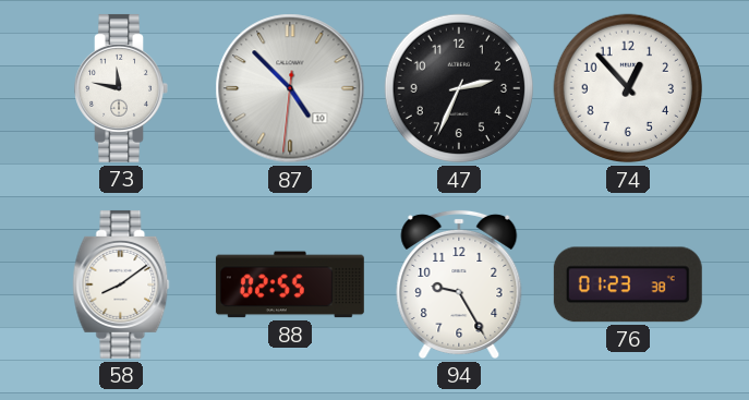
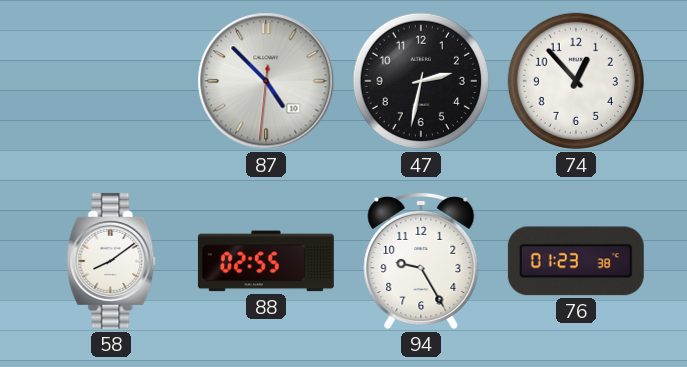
73: 11:47 -> none
47: 2:34 -> 2:32
